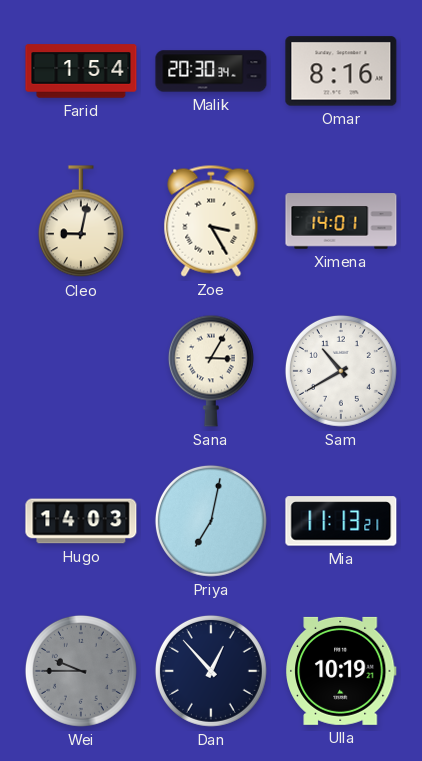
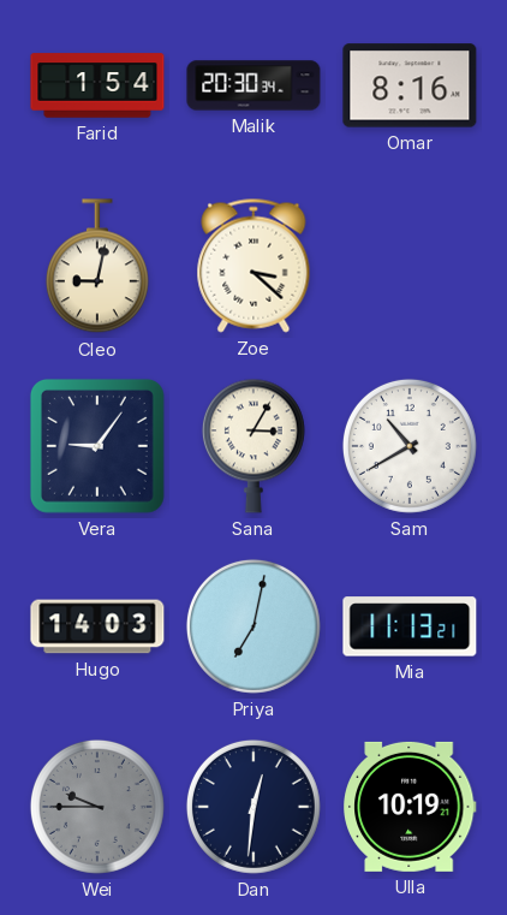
Zoe: 3:25 -> 3:22
Ximena: 14:01 -> none
Vera: none -> 9:06
Dan: 12:53 -> 12:31
